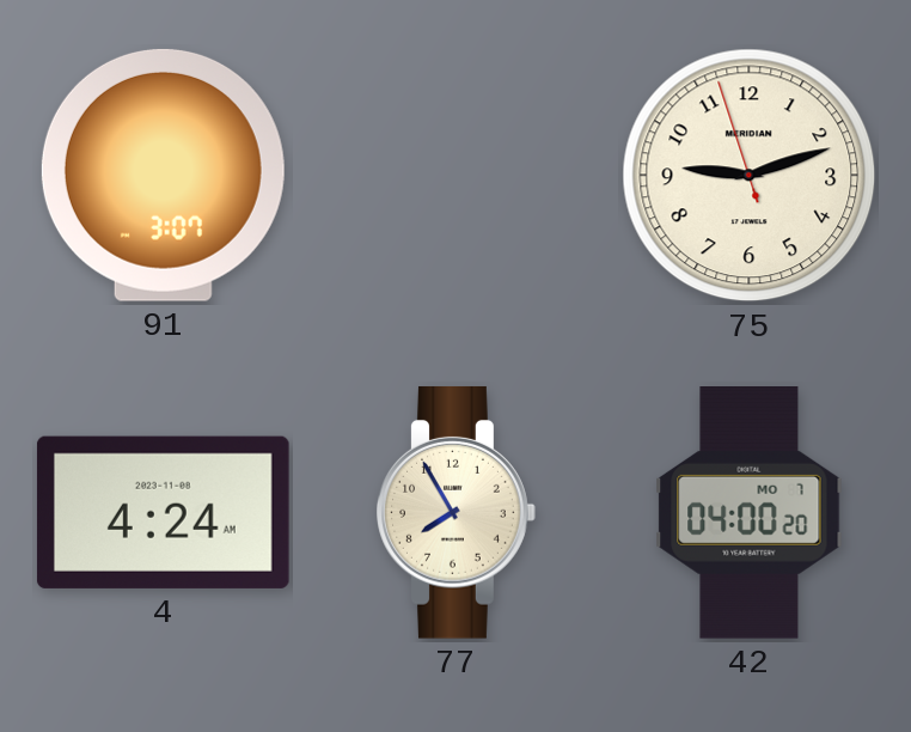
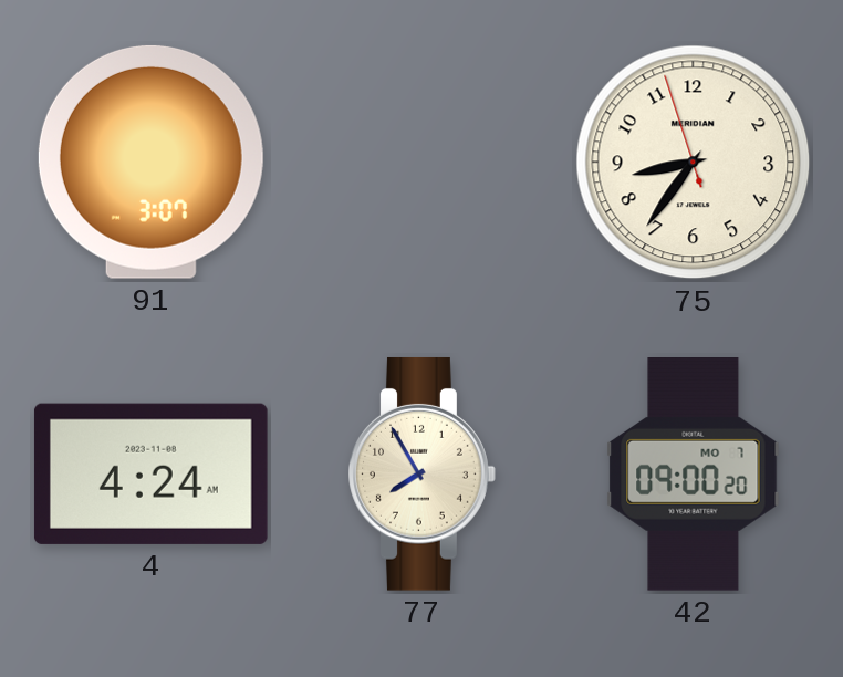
75: 9:11 -> 8:35
42: 04:00 -> 09:00
